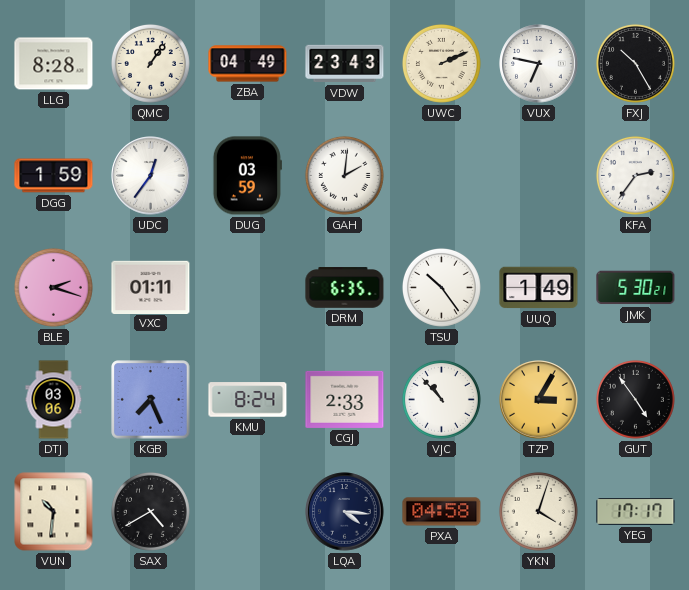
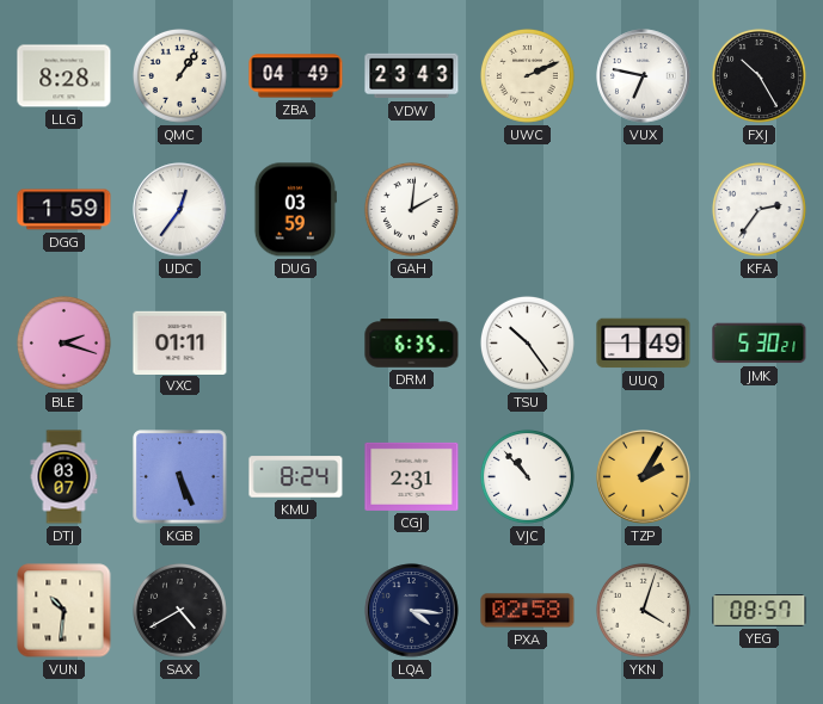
DTJ: 03:06 -> 03:07
KGB: 7:26 -> 5:26
CGJ: 2:33 -> 2:31
TZP: 3:05 -> 2:05
GUT: 4:54 -> none
PXA: 04:58 -> 02:58
YEG: 17:17 -> 08:57
